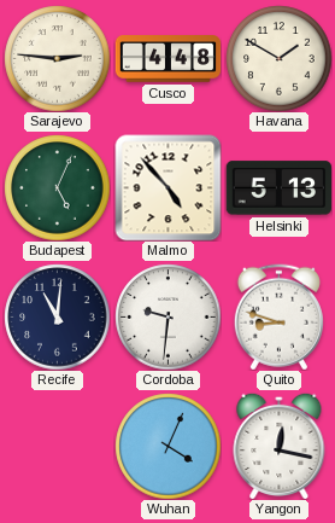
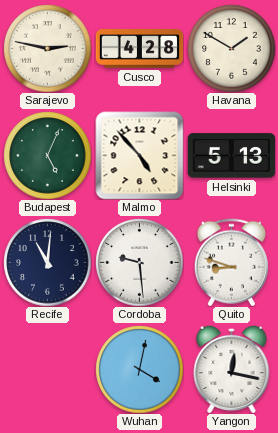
Sarajevo: 2:46 -> 2:47
Cusco: 4:48 -> 4:28
Cordoba: 9:31 -> 9:29
Wuhan: 4:04 -> 4:02
